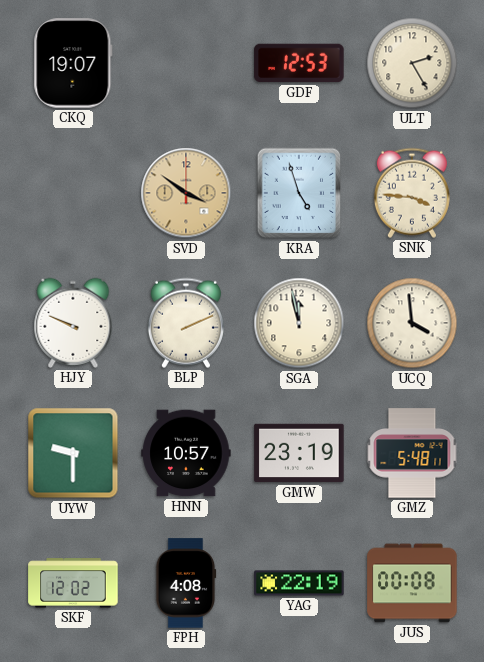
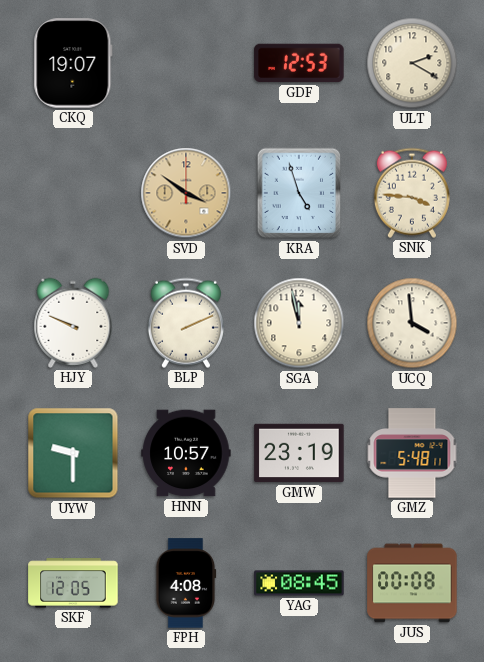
ULT: 2:25 -> 2:20
SKF: 12:02 -> 12:05
YAG: 22:19 -> 08:45
